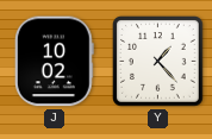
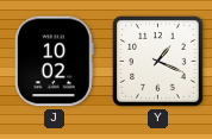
Y: 1:23 -> 1:19
